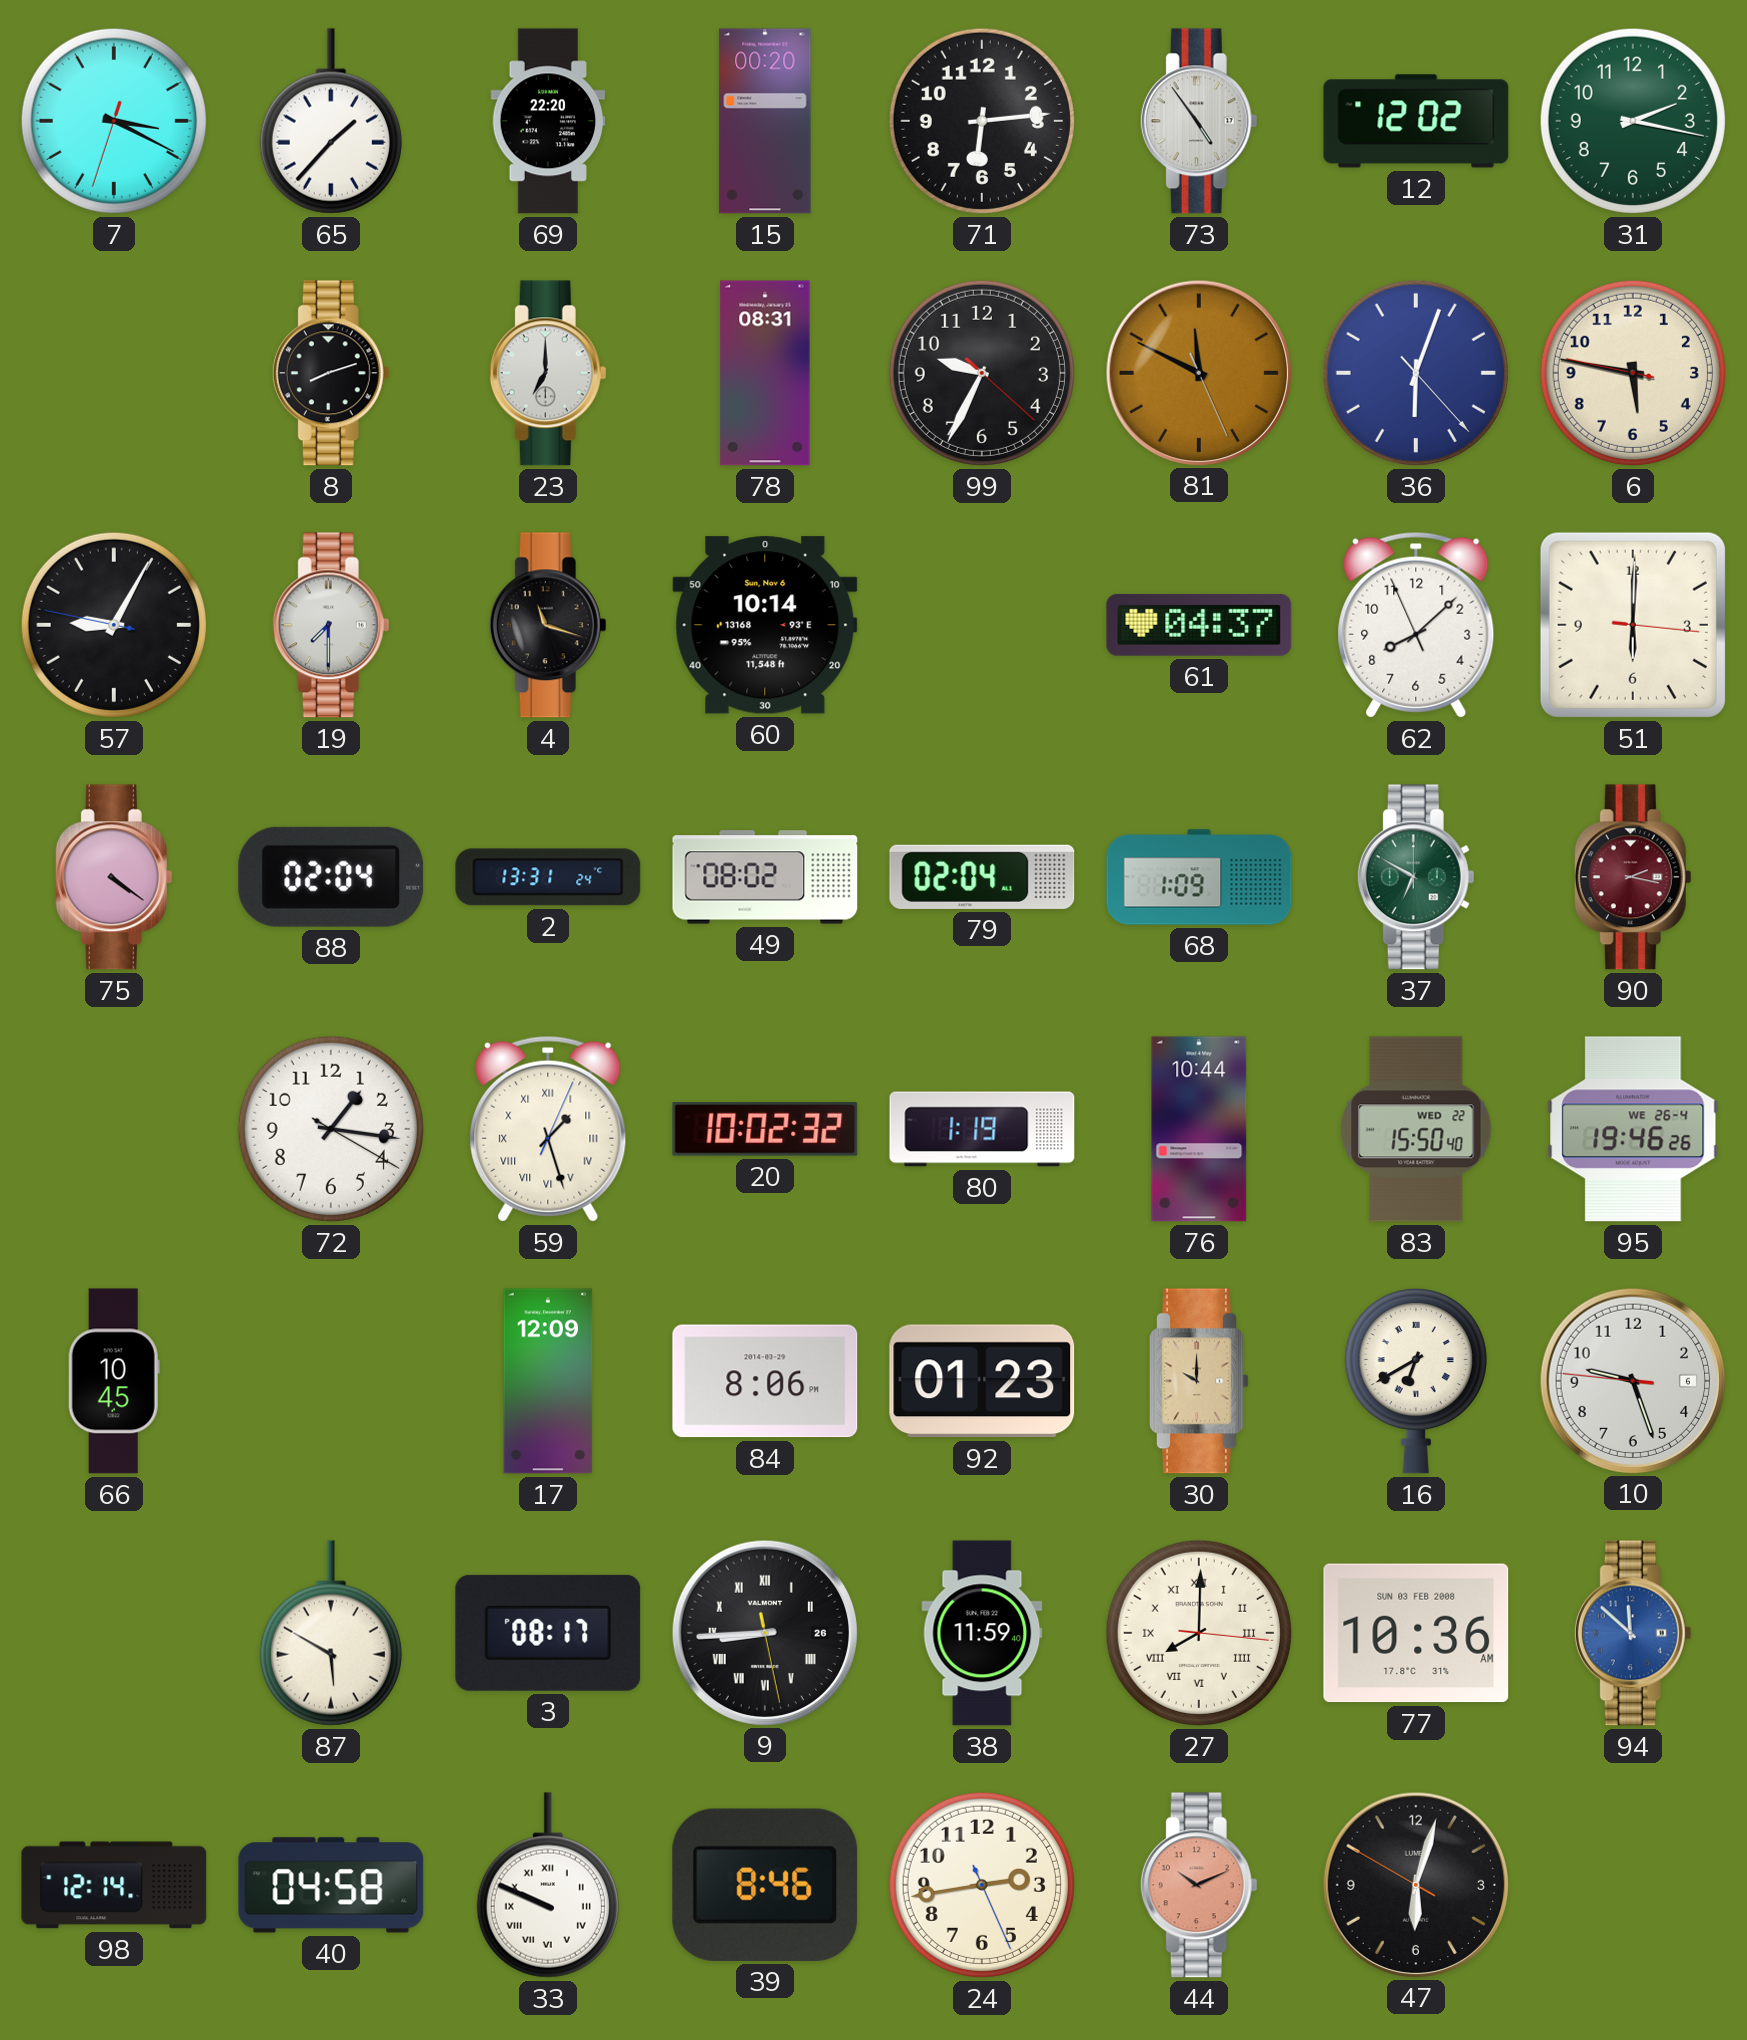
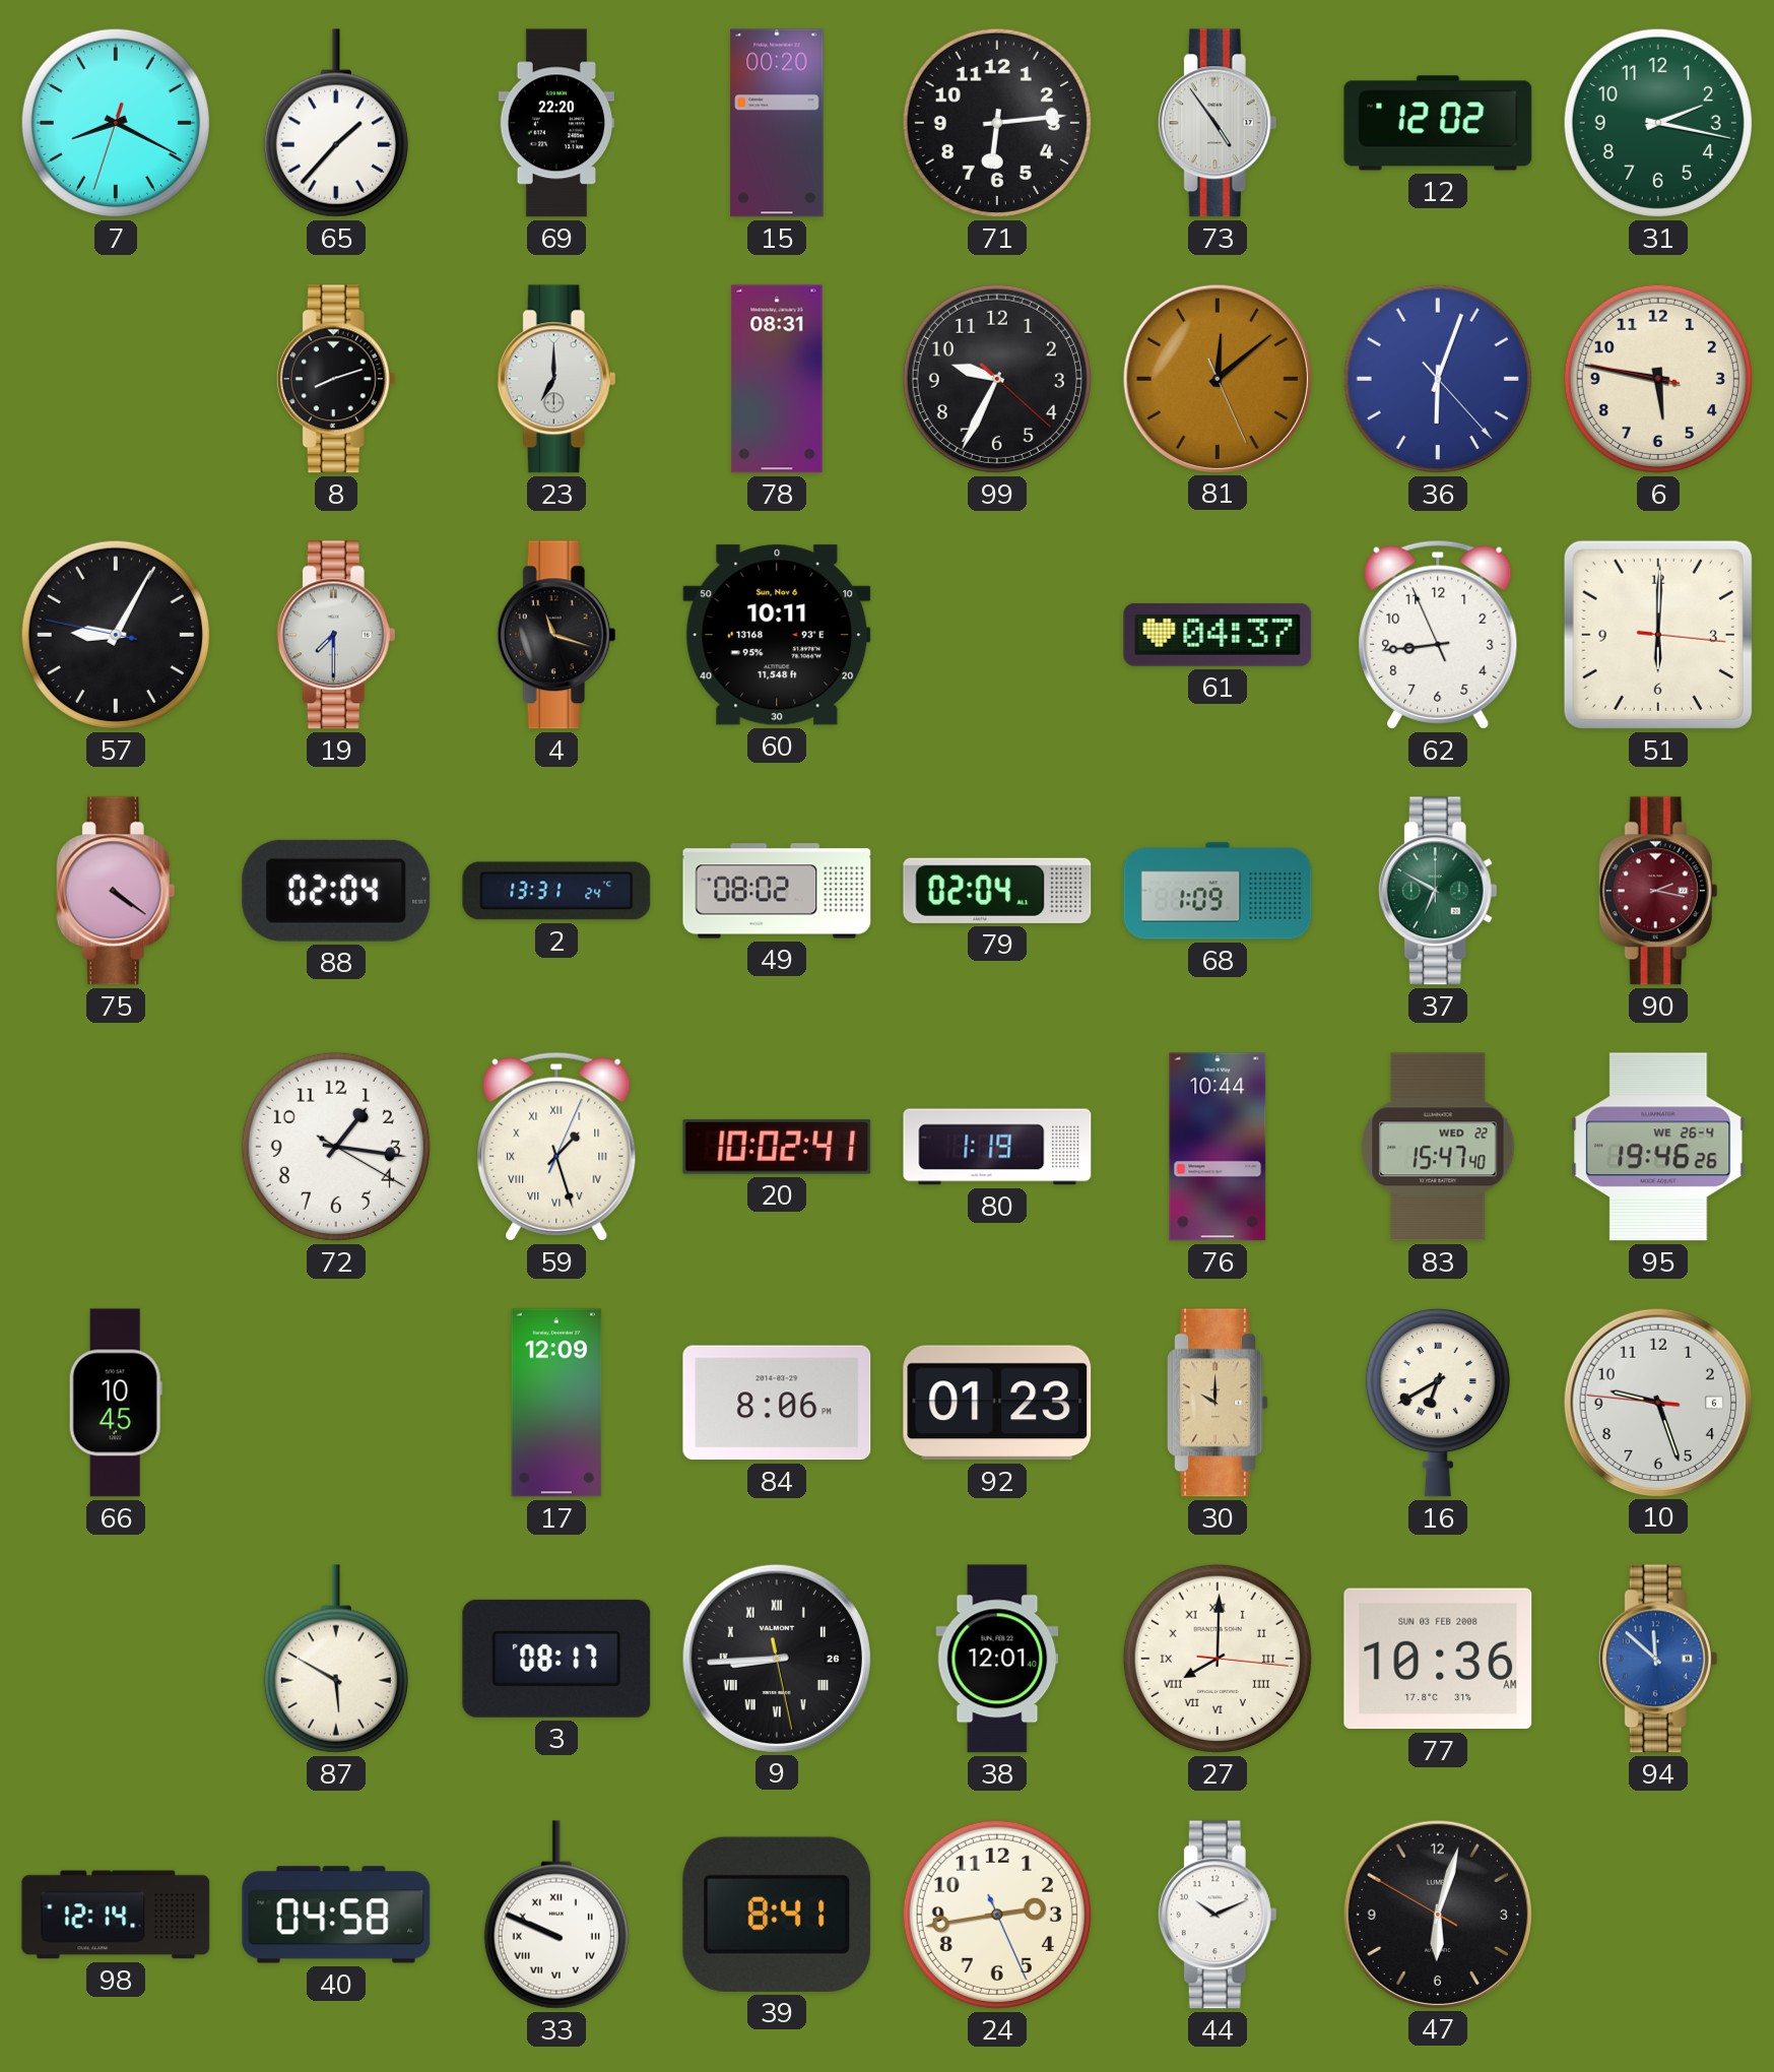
7: 3:19 -> 8:19
81: 11:49 -> 12:08
60: 10:14 -> 10:11
62: 8:07 -> 8:43
20: 10:02:32 -> 10:02:41
83: 15:50 -> 15:47
38: 11:59 -> 12:01
39: 8:46 -> 8:41
44 dial: salmon -> white
